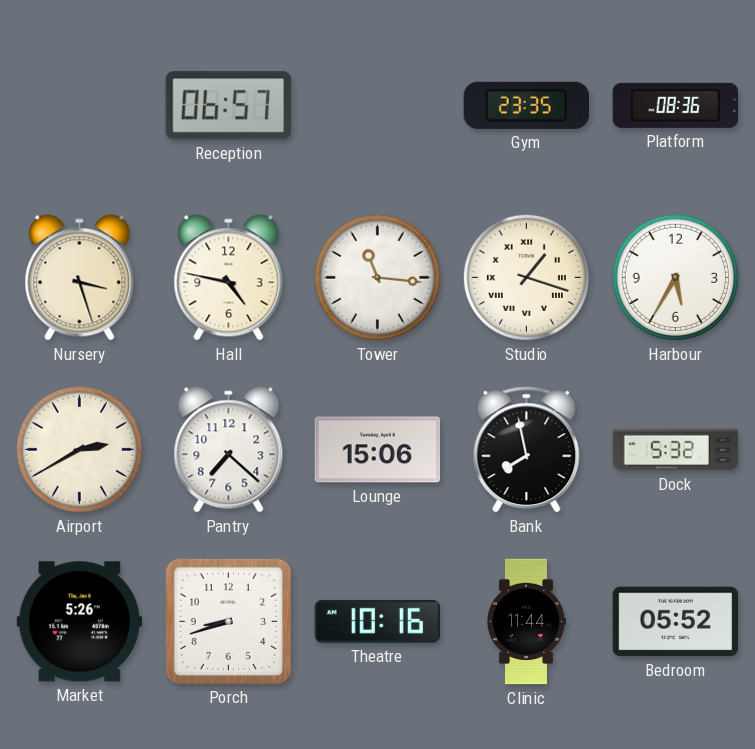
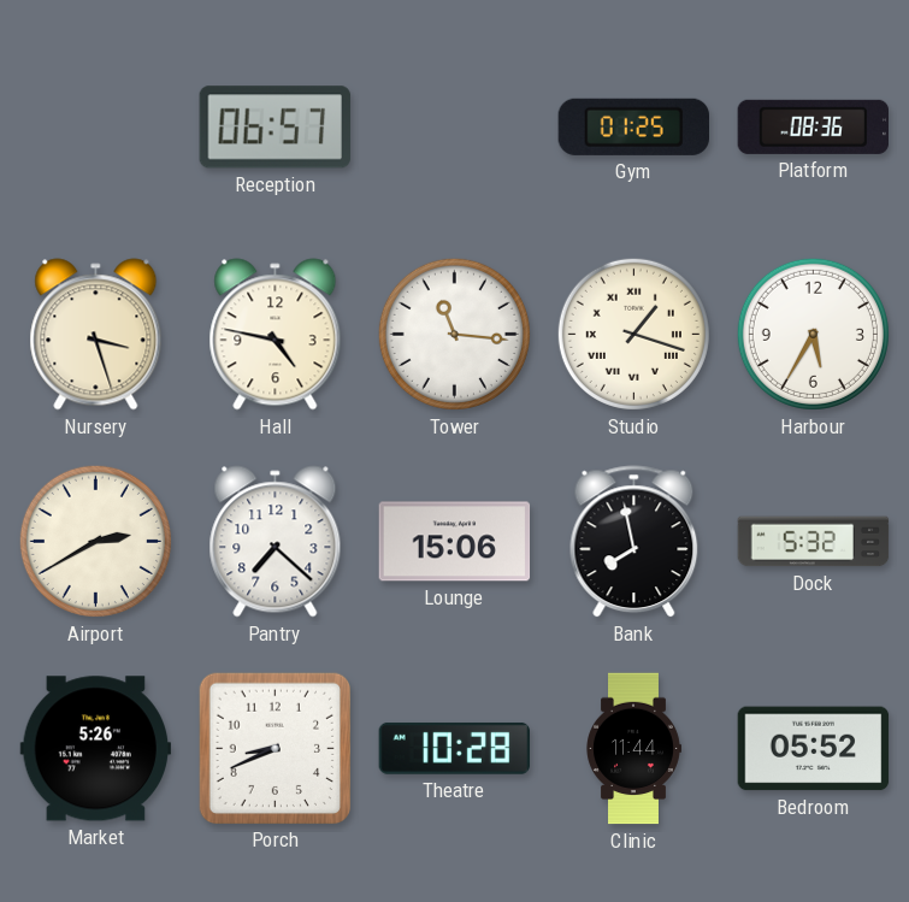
Gym: 23:35 -> 01:25
Porch: 8:42 -> 8:41
Theatre: 10:16 -> 10:28
